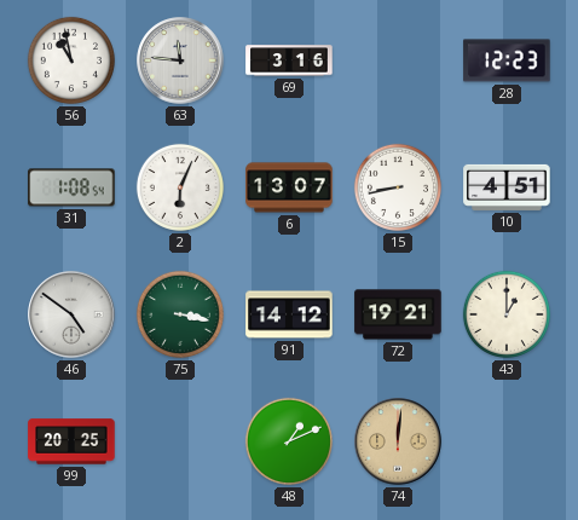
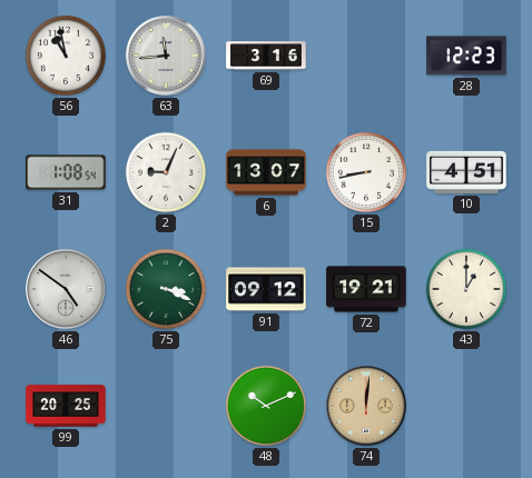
63: 11:46 -> 11:44
2: 6:04 -> 9:04
75: 3:17 -> 3:19
91: 14:12 -> 09:12
48: 1:11 -> 10:11
